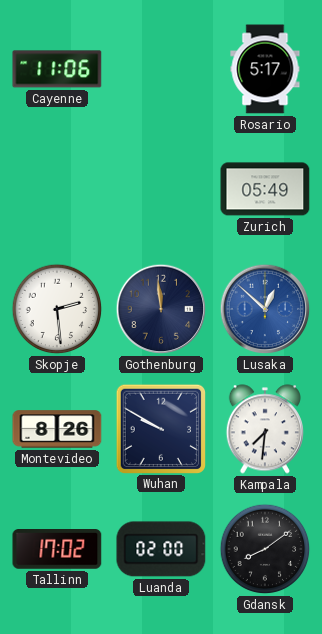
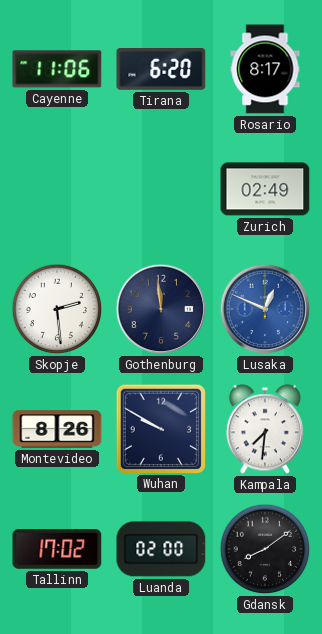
Tirana: none -> 6:20
Rosario: 5:17 -> 8:17
Zurich: 05:49 -> 02:49
Lusaka: 12:52 -> 12:49
